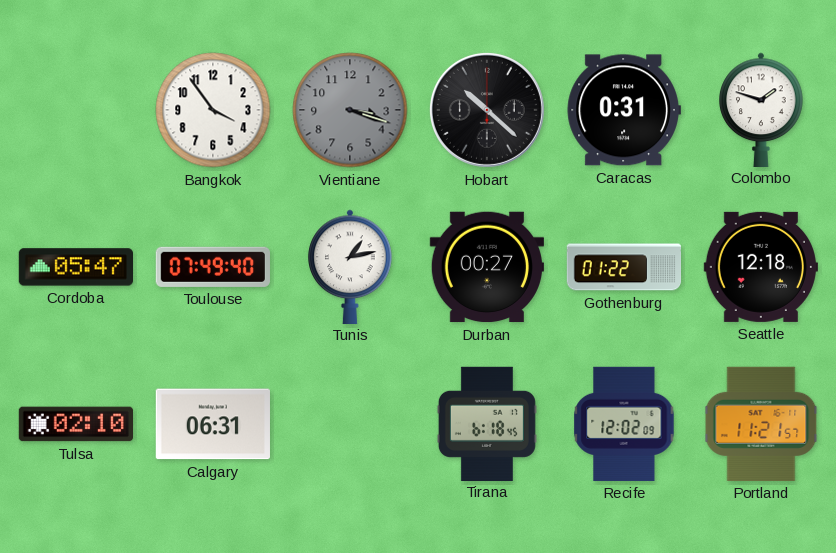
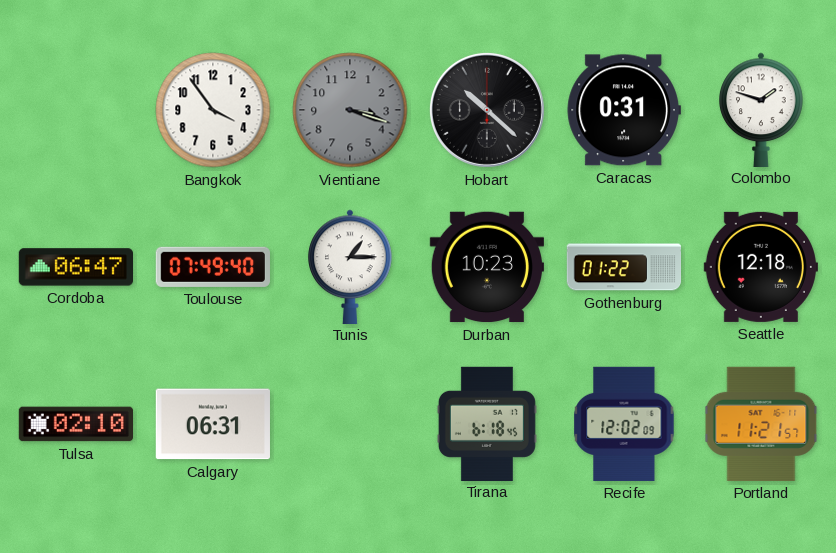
Cordoba: 05:47 -> 06:47
Tunis: 1:13 -> 1:15
Durban: 00:27 -> 10:23
